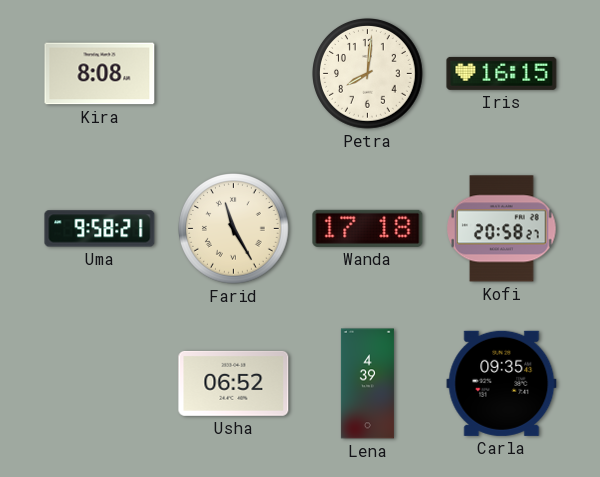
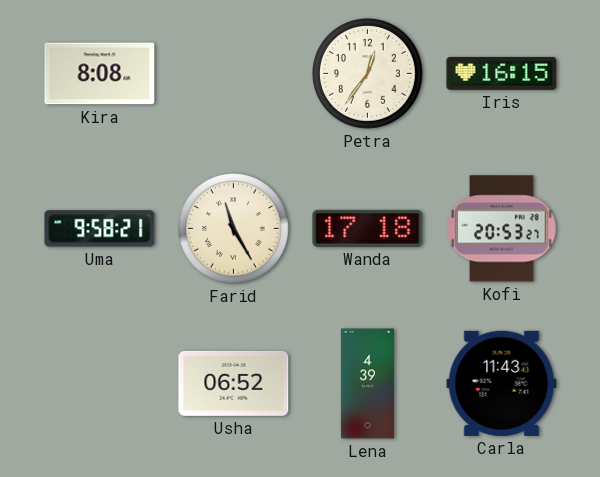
Petra: 8:01 -> 12:36
Kofi: 20:58 -> 20:53
Carla: 09:35 -> 11:43
